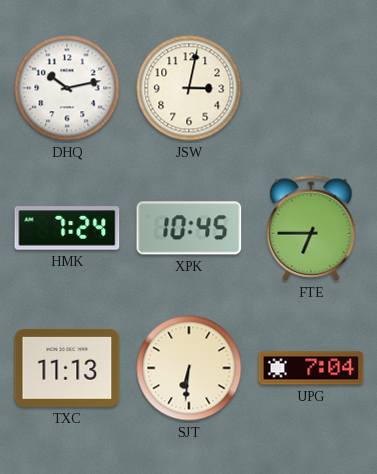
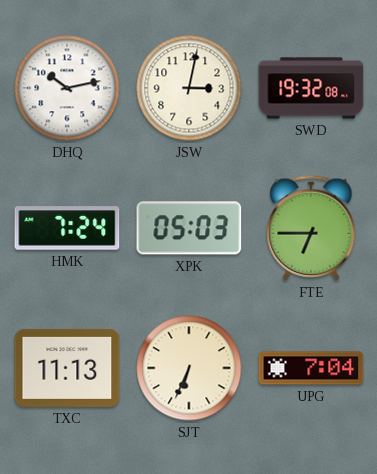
SWD: none -> 19:32
XPK: 10:45 -> 05:03
SJT: 6:31 -> 6:34
